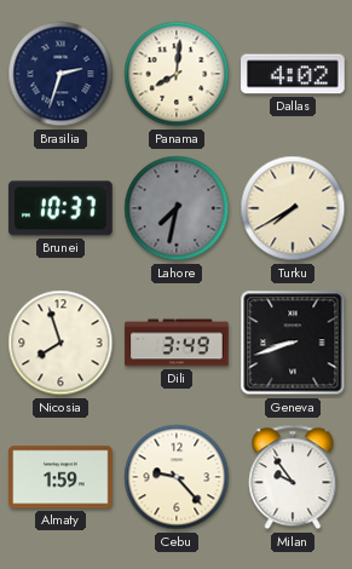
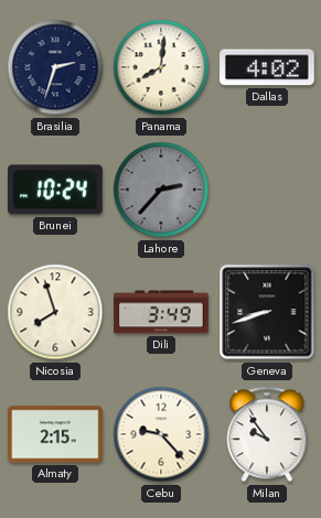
Brunei: 10:37 -> 10:24
Lahore: 7:32 -> 2:37
Turku: 7:40 -> none
Almaty: 1:59 -> 2:15
